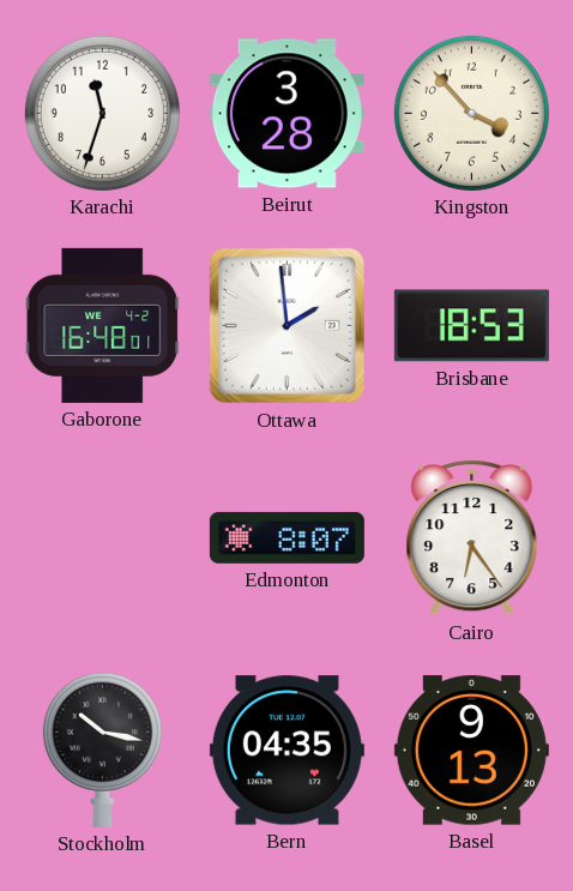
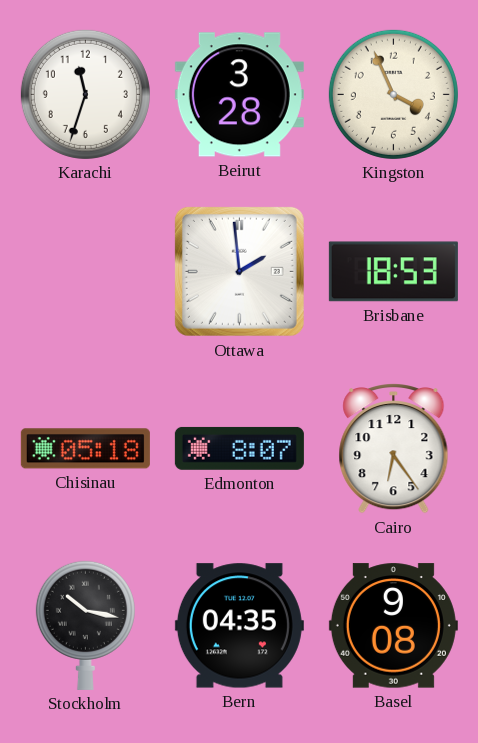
Kingston: 3:53 -> 3:56
Gaborone: 16:48 -> none
Chisinau: none -> 05:18
Basel: 9:13 -> 9:08
